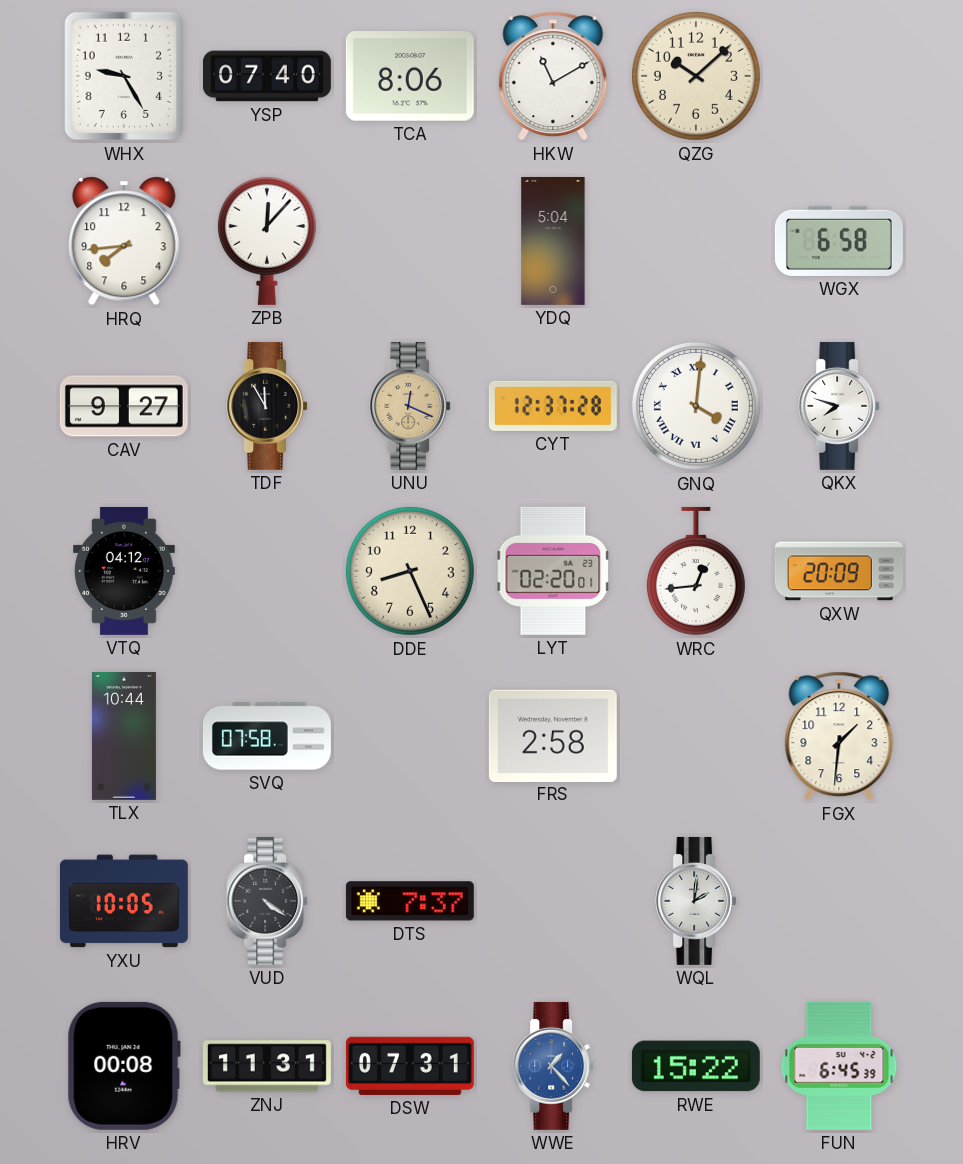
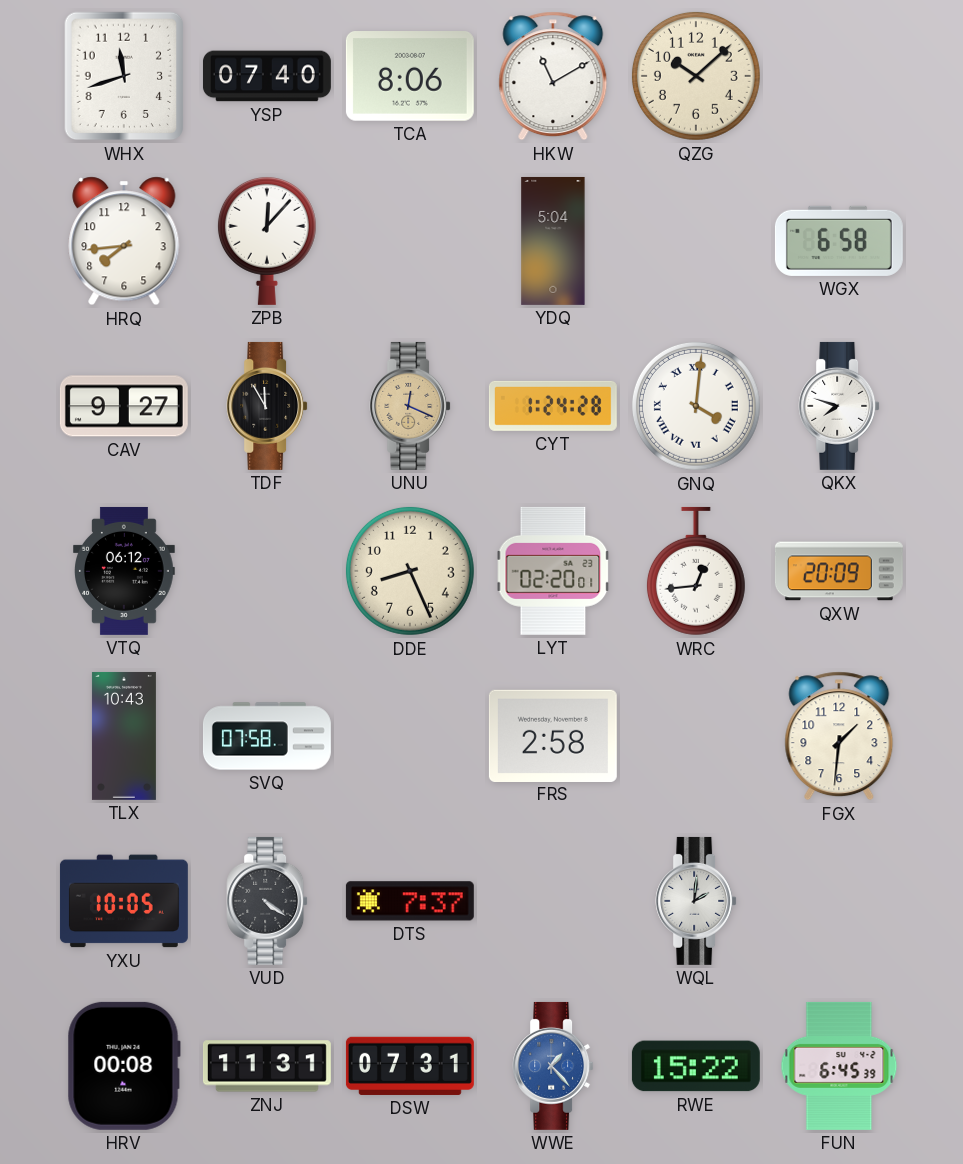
WHX: 9:25 -> 11:42
CYT: 12:37 -> 1:24
VTQ: 04:12 -> 06:12
TLX: 10:44 -> 10:43
